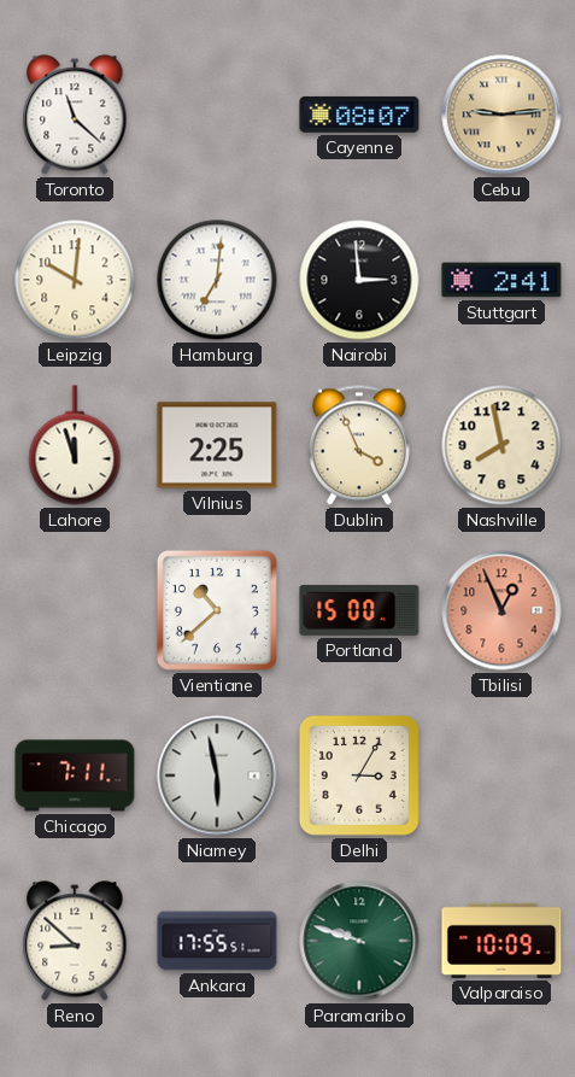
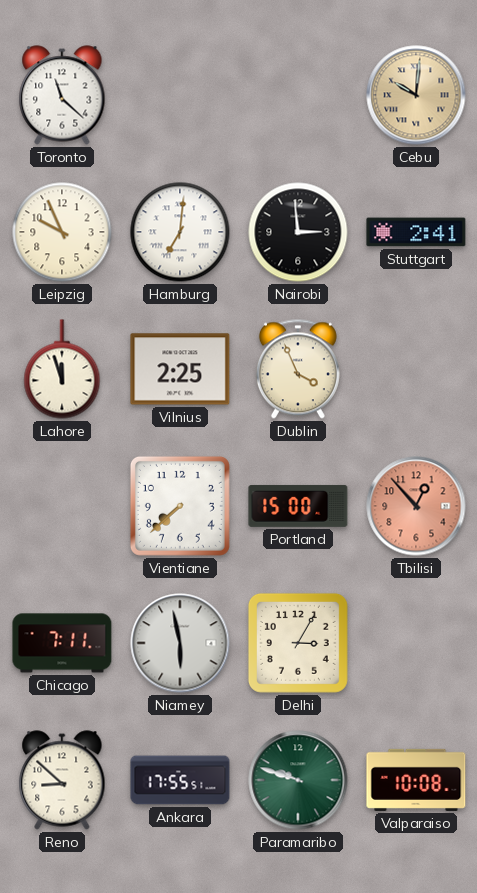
Cayenne: 08:07 -> none
Cebu: 9:14 -> 10:01
Leipzig: 10:01 -> 9:56
Nashville: 7:58 -> none
Vientiane: 10:38 -> 7:38
Tbilisi: 12:56 -> 12:53
Valparaiso: 10:09 -> 10:08
